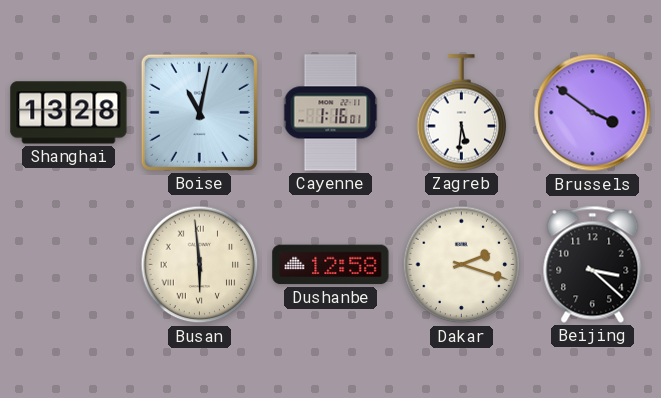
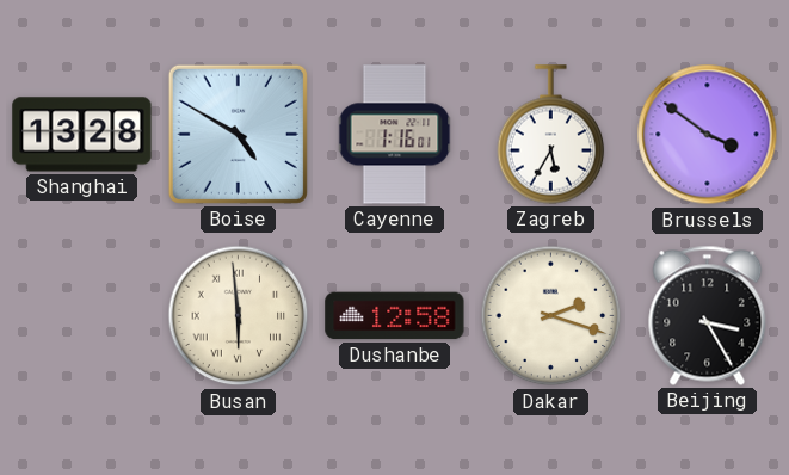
Boise: 11:02 -> 4:50
Zagreb: 5:31 -> 5:35
Beijing: 3:22 -> 3:25
